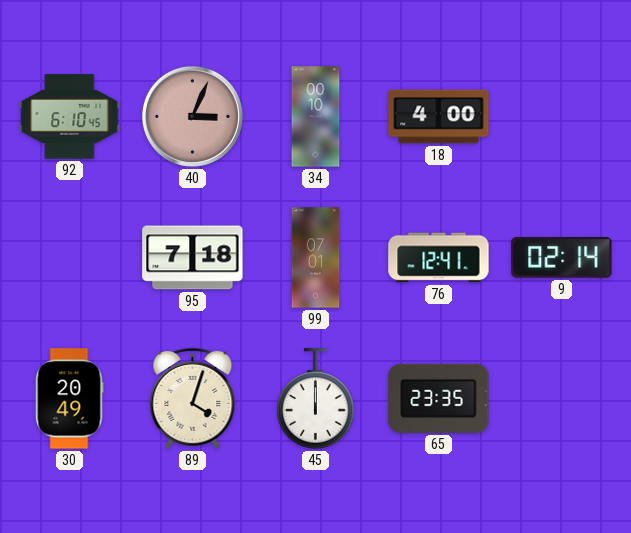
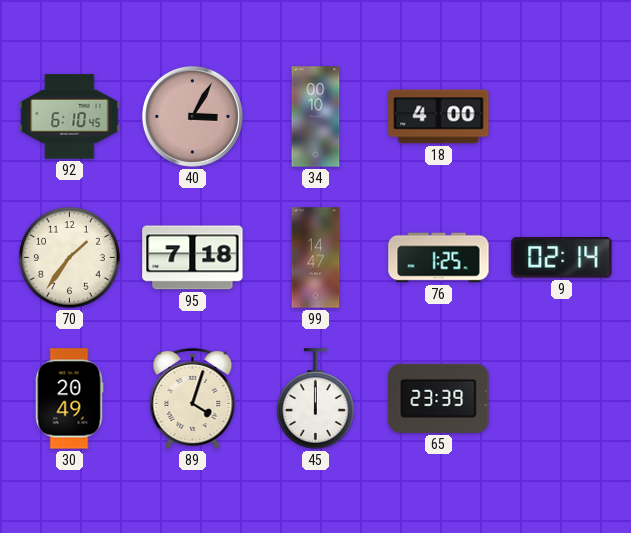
40: 3:04 -> 3:05
70: none -> 1:36
99: 07:01 -> 14:47
76: 12:41 -> 1:25
65: 23:35 -> 23:39
